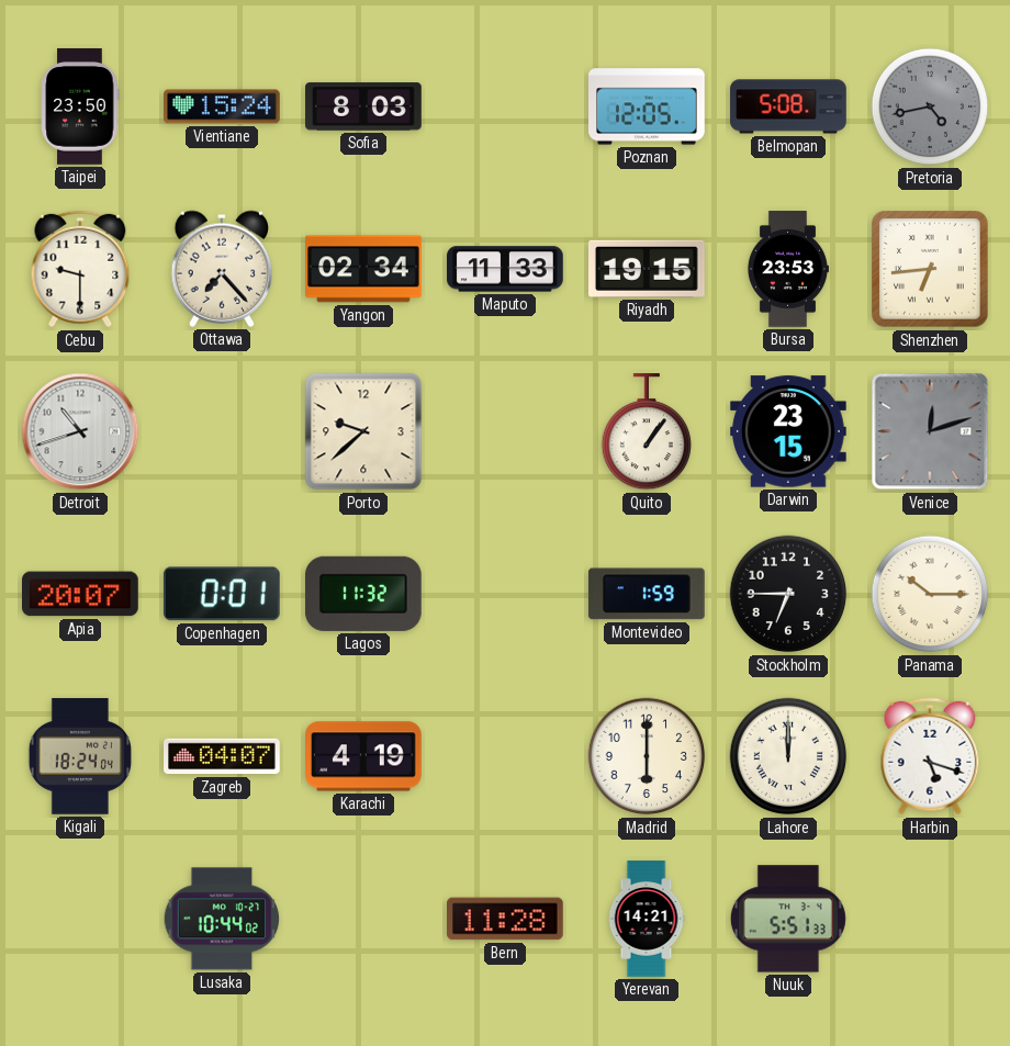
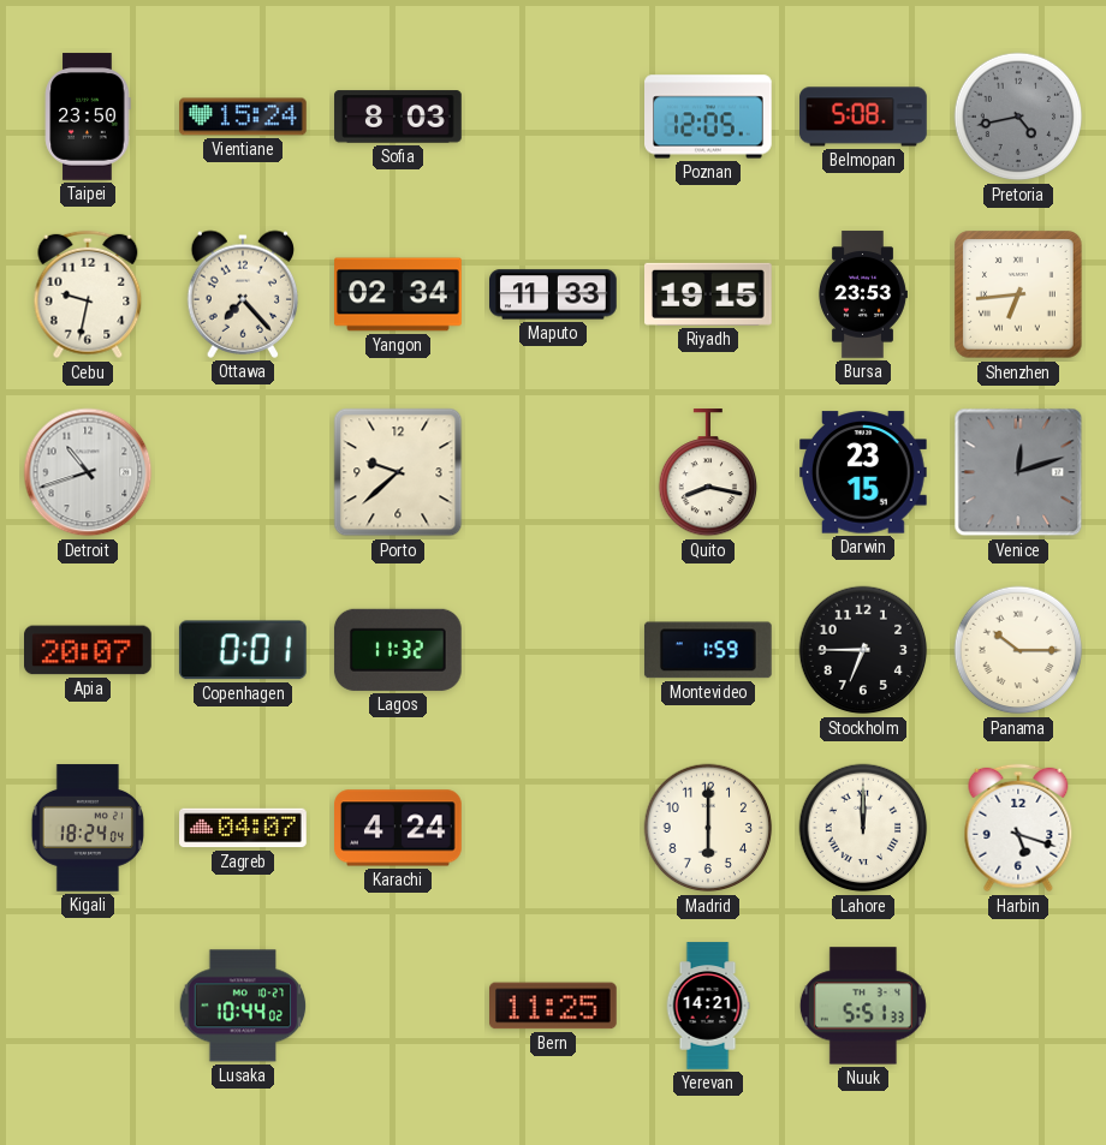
Cebu: 9:30 -> 9:32
Quito: 1:06 -> 8:17
Karachi: 4:19 -> 4:24
Bern: 11:28 -> 11:25
